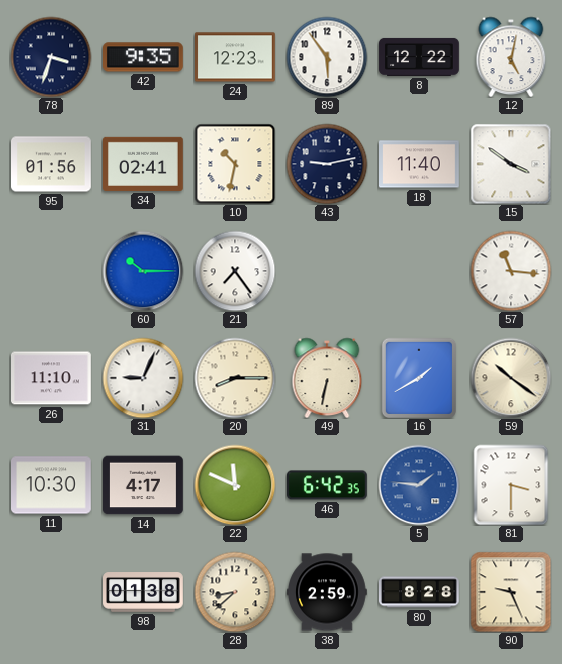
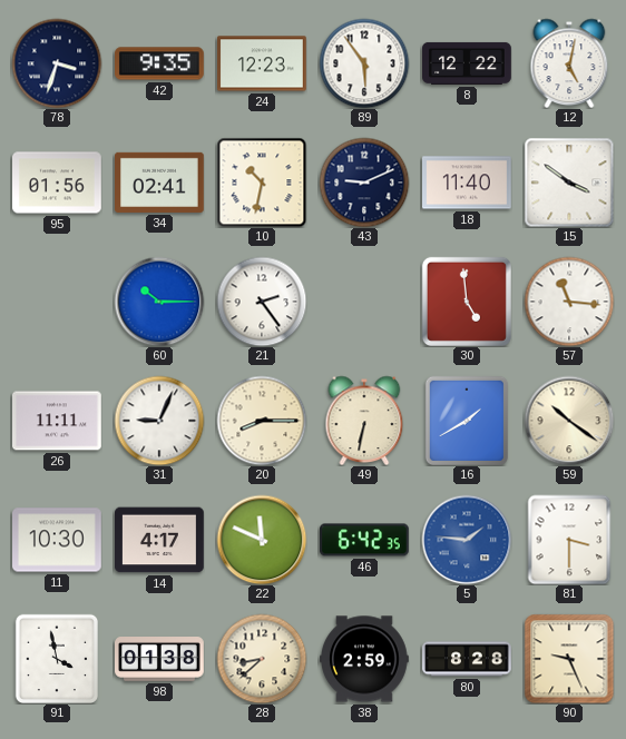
43: 9:13 -> 9:11
21: 7:24 -> 2:24
30: none -> 4:59
26: 11:10 -> 11:11
91: none -> 3:58
